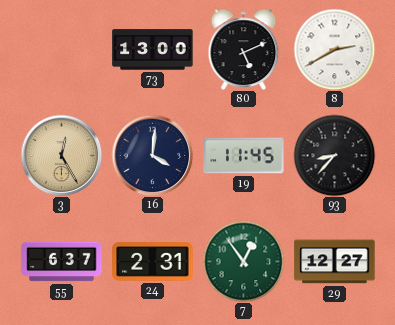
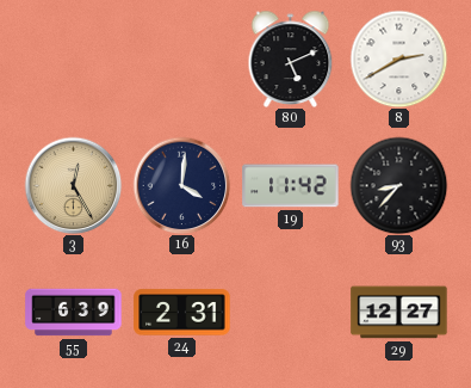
73: 13:00 -> none
19: 11:45 -> 11:42
55: 6:37 -> 6:39
7: 12:54 -> none
